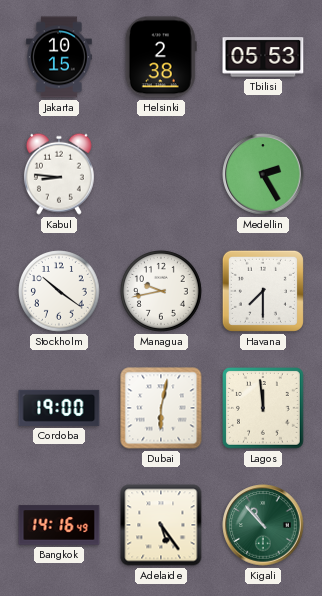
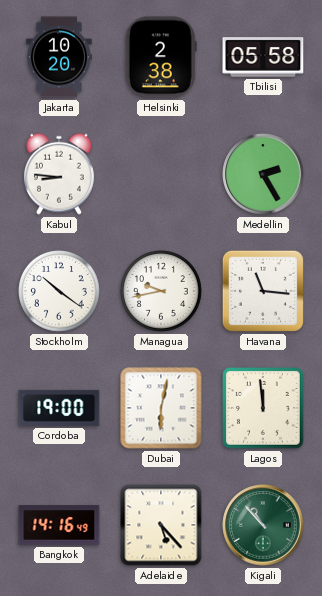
Jakarta: 10:15 -> 10:20
Tbilisi: 05:53 -> 05:58
Havana: 7:30 -> 11:16
Adelaide: 5:24 -> 5:23
